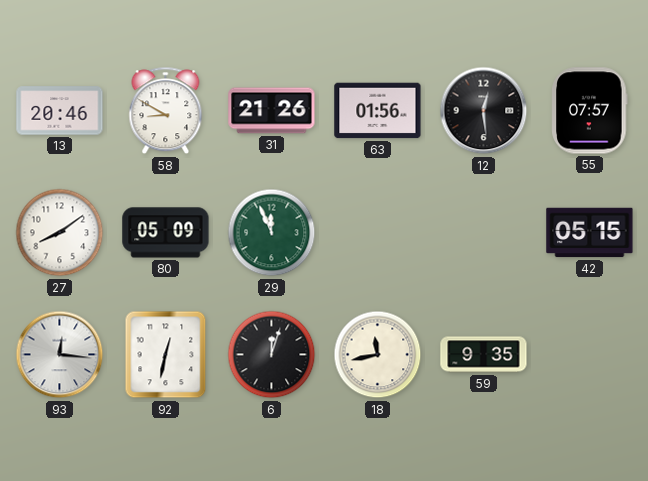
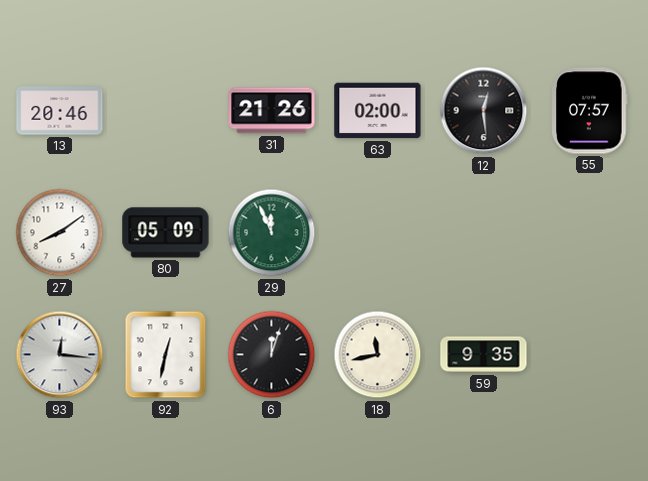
58: 8:50 -> none
63: 01:56 -> 02:00
42: 05:15 -> none
